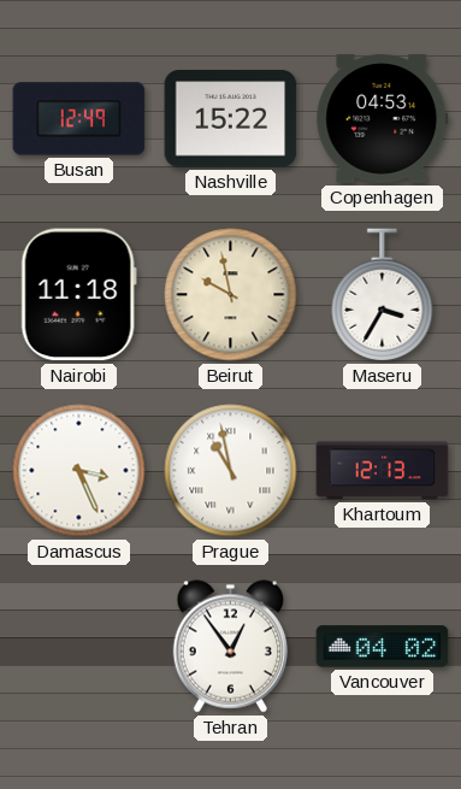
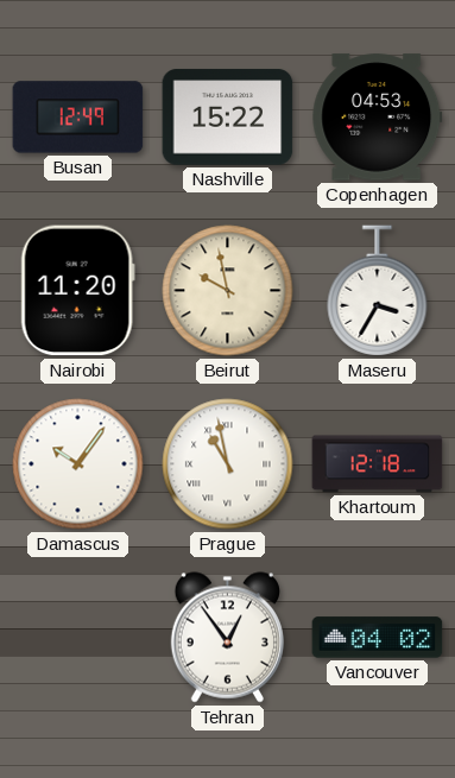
Nairobi: 11:18 -> 11:20
Damascus: 3:26 -> 10:06
Khartoum: 12:13 -> 12:18
